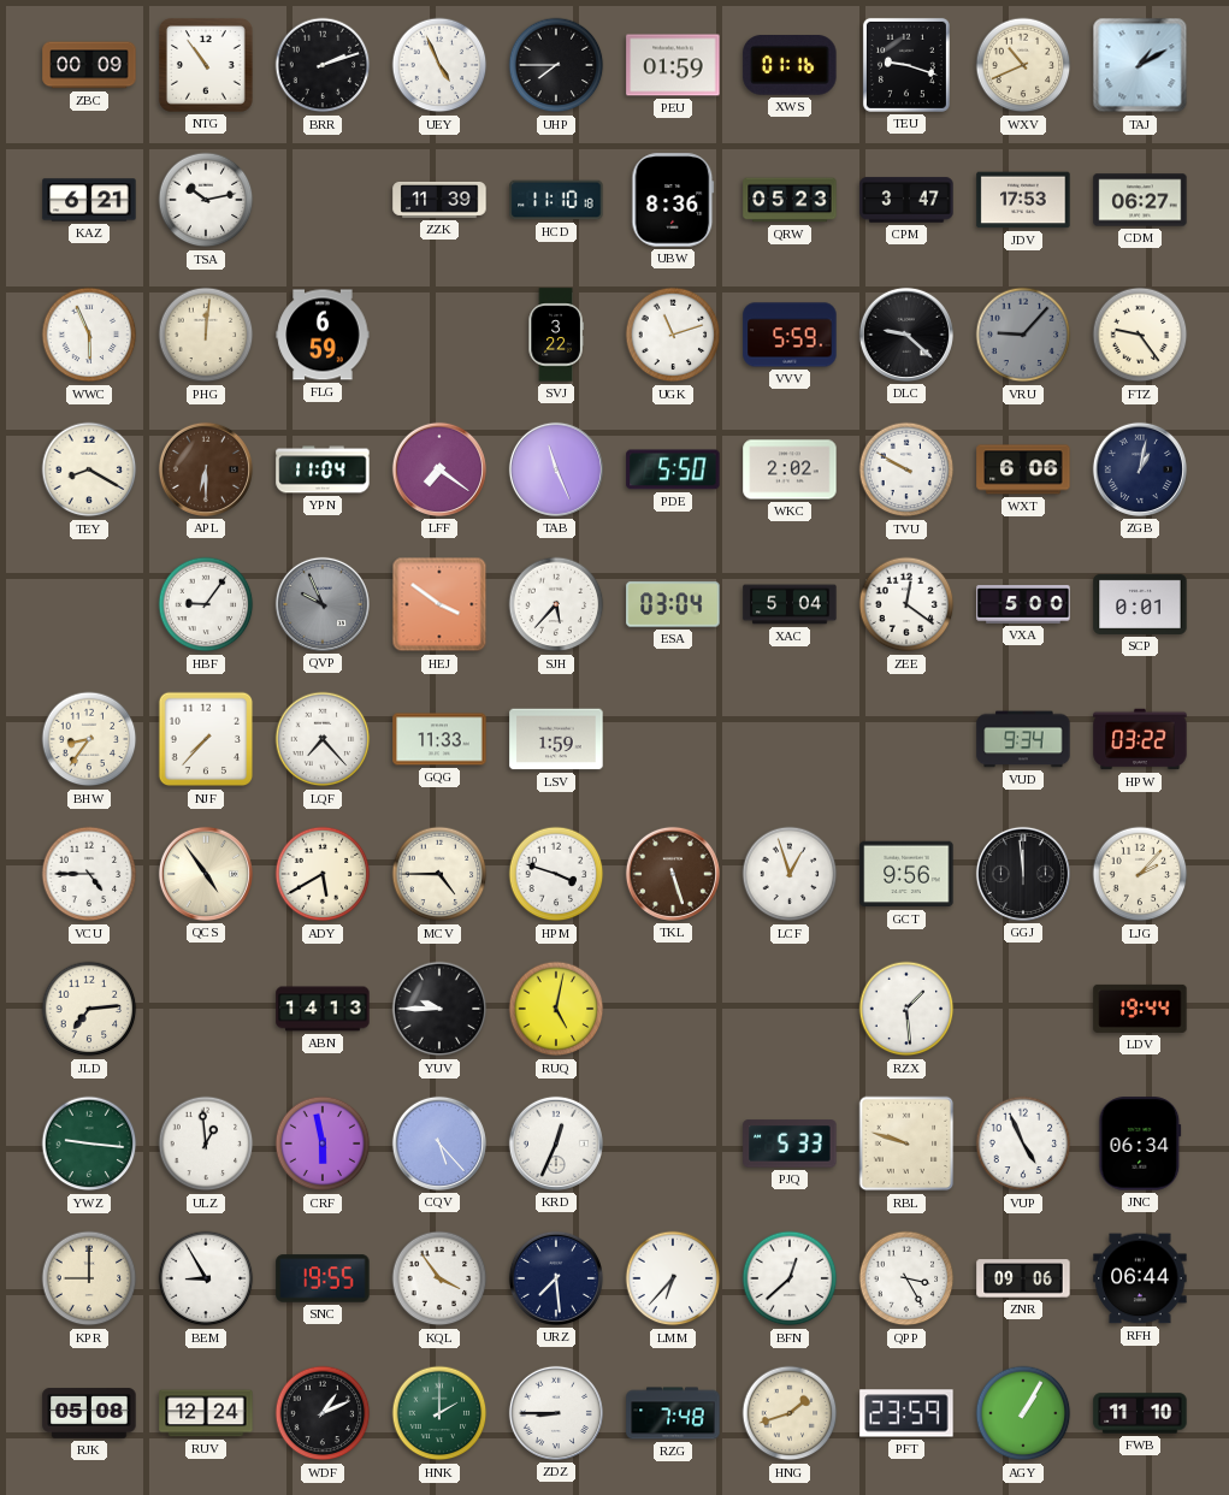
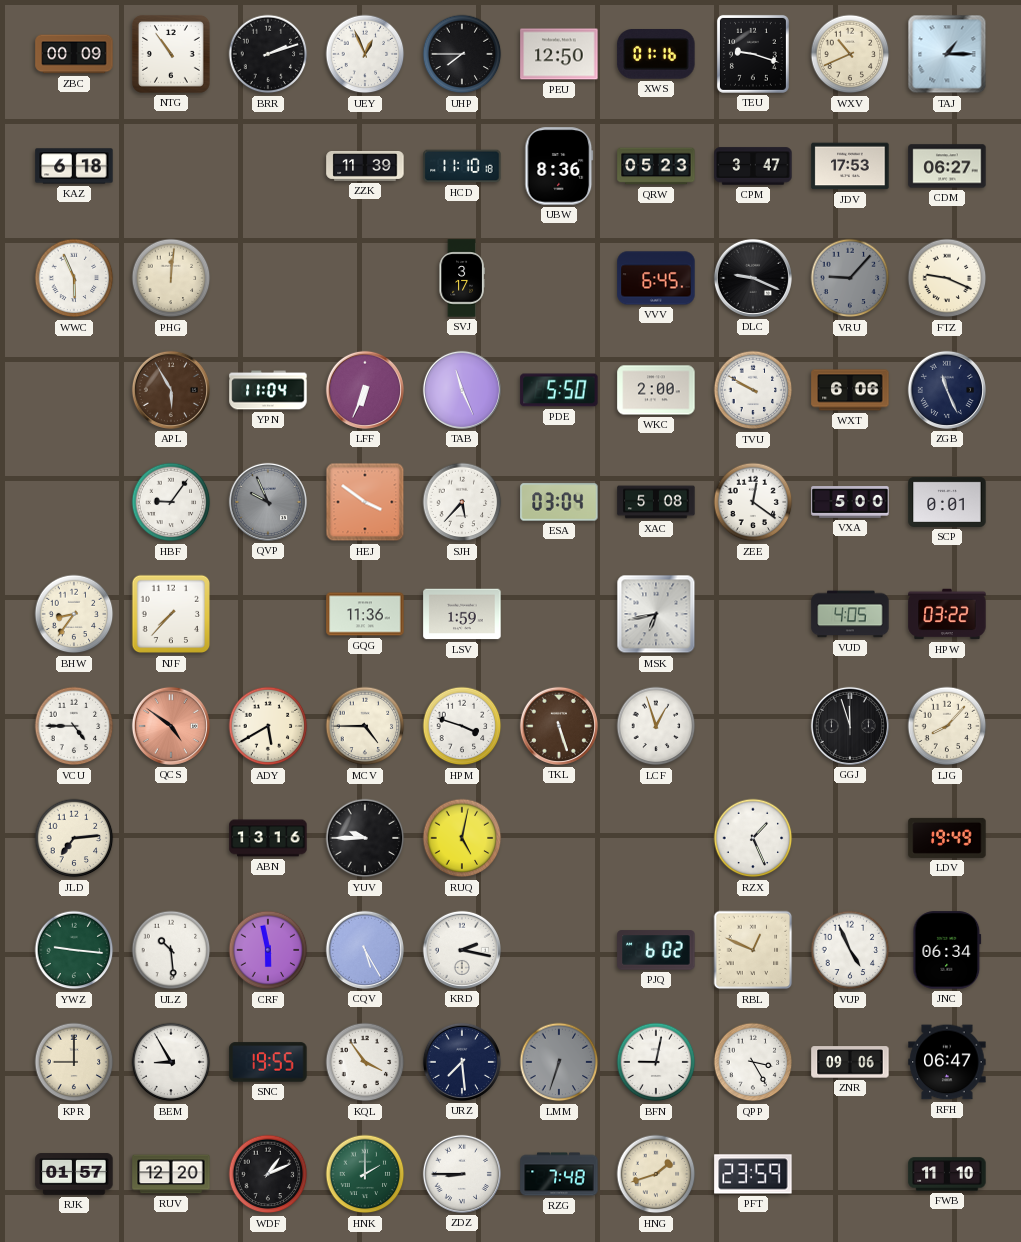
UEY: 4:56 -> 12:56
PEU: 01:59 -> 12:50
TAJ: 1:10 -> 1:15
KAZ: 6:21 -> 6:18
TSA: 10:13 -> none
FLG: 6:59 -> none
SVJ: 3:22 -> 3:17
UGK: 11:12 -> none
VVV: 5:59 -> 6:45
DLC: 9:22 -> 9:19
FTZ: 9:24 -> 9:19
TEY: 8:20 -> none
APL: 6:30 -> 5:55
LFF: 7:21 -> 6:34
WKC: 2:02 -> 2:00
ZGB: 1:02 -> 11:26
XAC: 5:04 -> 5:08
LQF: 7:23 -> none
GQG: 11:33 -> 11:36
MSK: none -> 6:43
VUD: 9:34 -> 4:05
QCS: 4:54 -> 4:51
QCS dial: cream -> salmon
GCT: 9:56 -> none
GGJ: 11:59 -> 11:57
LJG: 2:07 -> 8:07
ABN: 14:13 -> 13:16
RZX: 1:29 -> 1:26
LDV: 19:44 -> 19:49
ULZ: 12:59 -> 10:29
CQV: 5:23 -> 5:25
KRD: 12:34 -> 2:17
PJQ: 5:33 -> 6:02
RBL: 9:48 -> 12:49
LMM: 6:37 -> 6:33
LMM dial: white -> grey
BFN: 12:38 -> 9:02
RFH: 06:44 -> 06:47
RJK: 05:08 -> 01:57
RUV: 12:24 -> 12:20
AGY: 1:05 -> none
